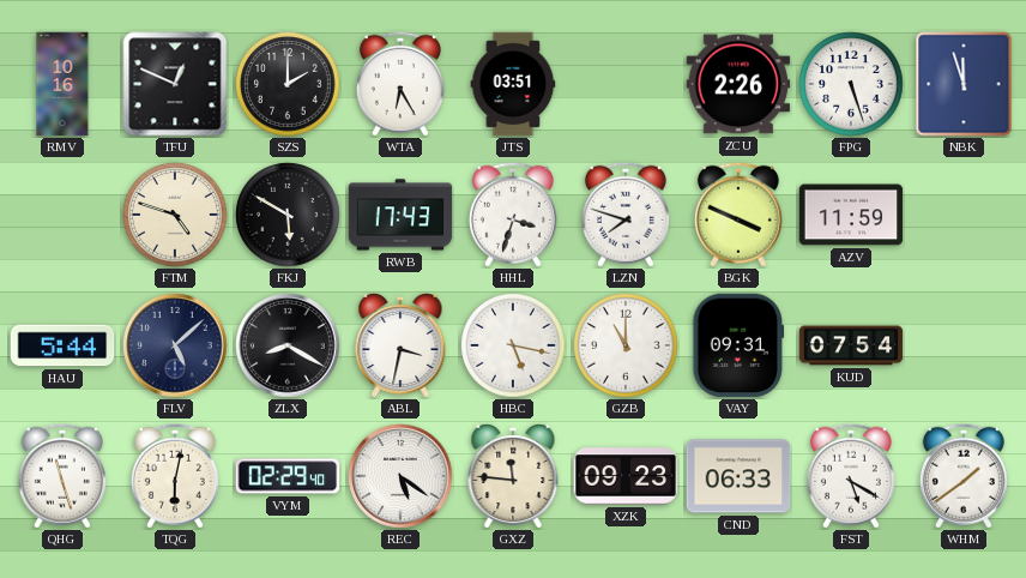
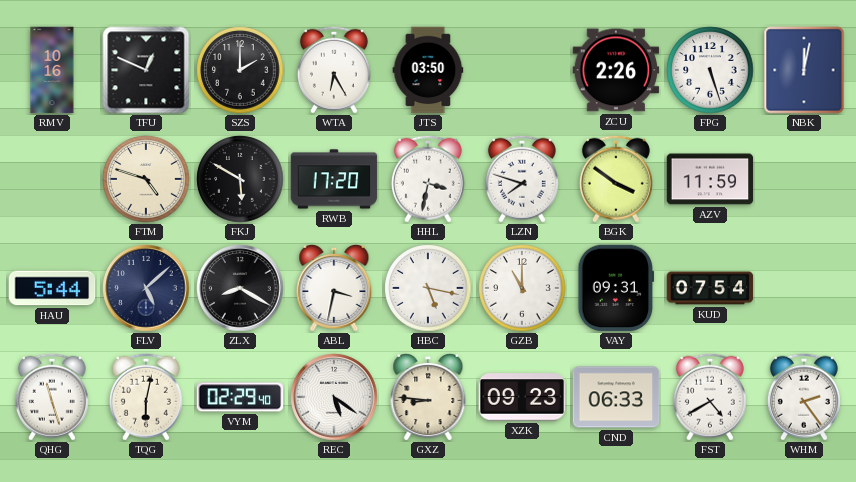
JTS: 03:51 -> 03:50
NBK: 11:57 -> 12:02
RWB: 17:43 -> 17:20
HHL: 3:33 -> 3:32
BGK: 3:49 -> 3:51
GXZ: 11:46 -> 8:46
FST: 5:20 -> 4:40
WHM: 1:39 -> 2:24
